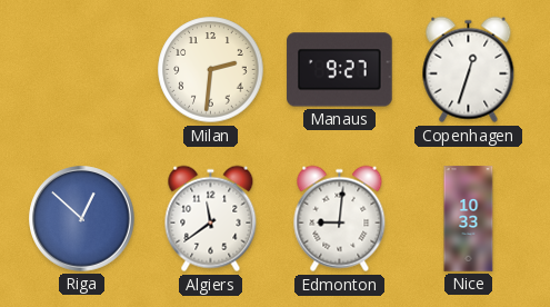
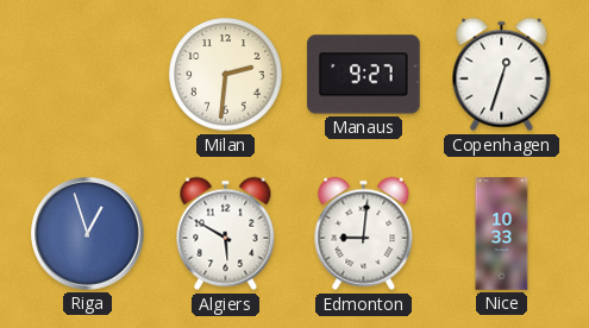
Riga: 12:52 -> 12:57
Algiers: 11:39 -> 5:50
